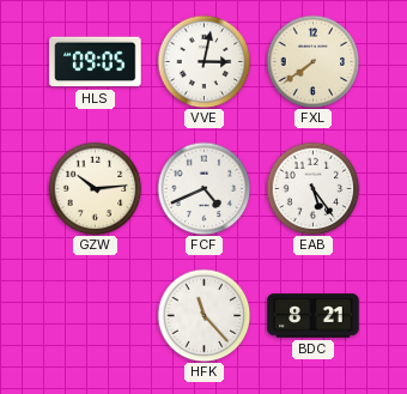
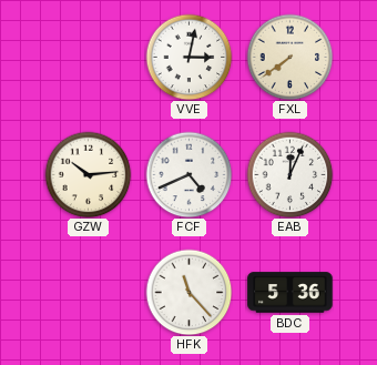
HLS: 09:05 -> none
EAB: 5:24 -> 12:04
BDC: 8:21 -> 5:36
